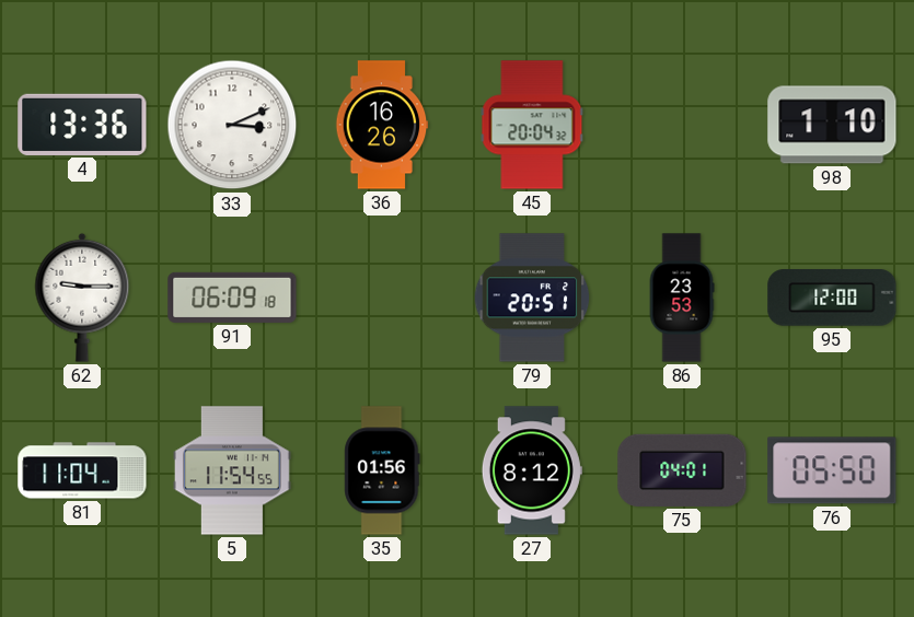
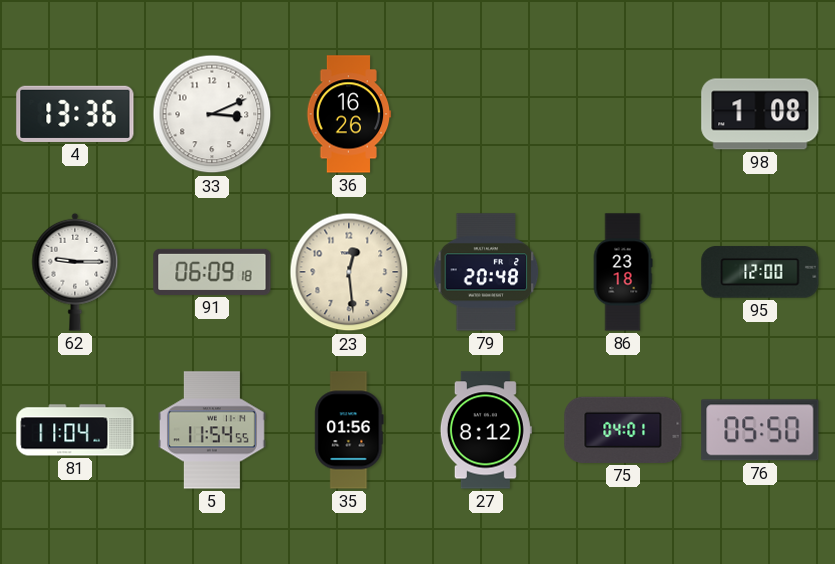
45: 20:04 -> none
98: 1:10 -> 1:08
23: none -> 12:29
79: 20:51 -> 20:48
86: 23:53 -> 23:18
